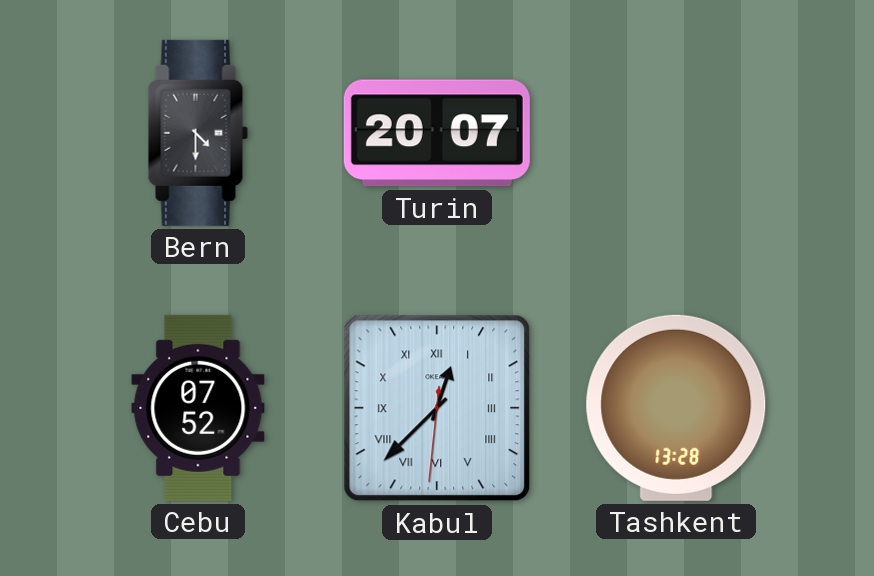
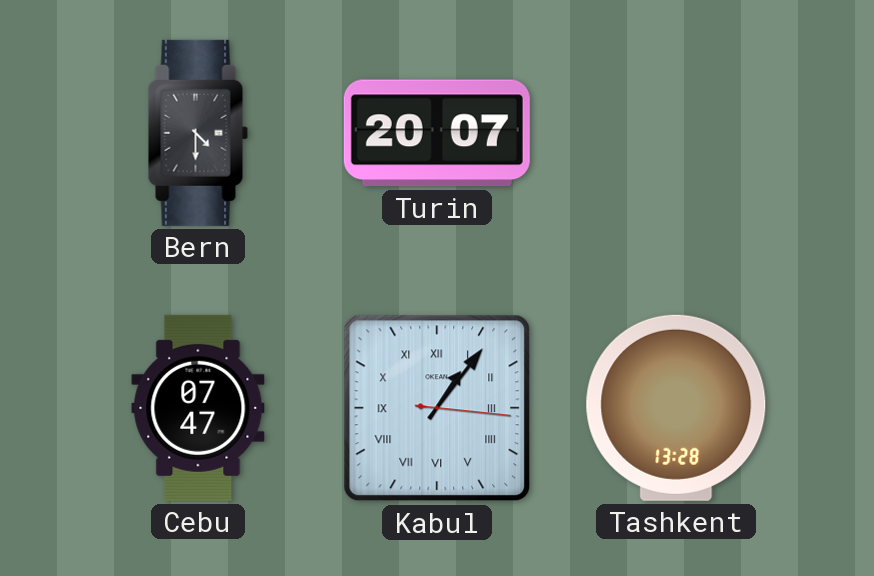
Cebu: 07:52 -> 07:47
Kabul: 12:37 -> 1:06
